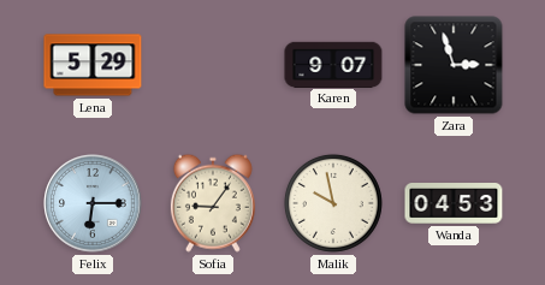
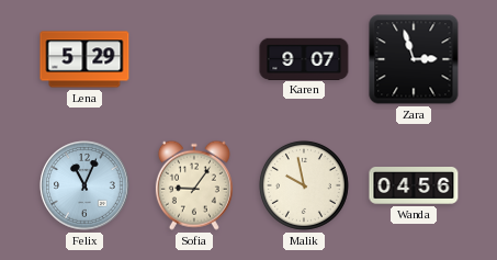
Felix: 6:15 -> 11:04
Wanda: 04:53 -> 04:56
